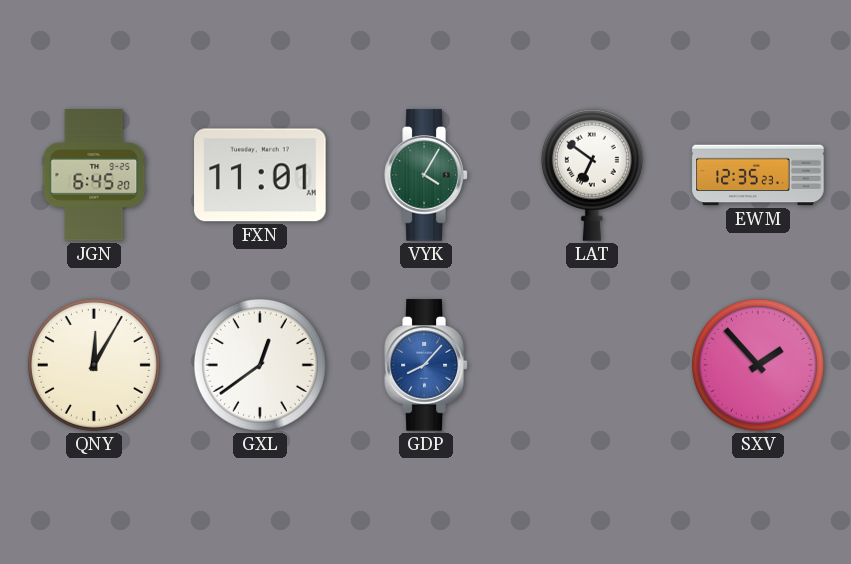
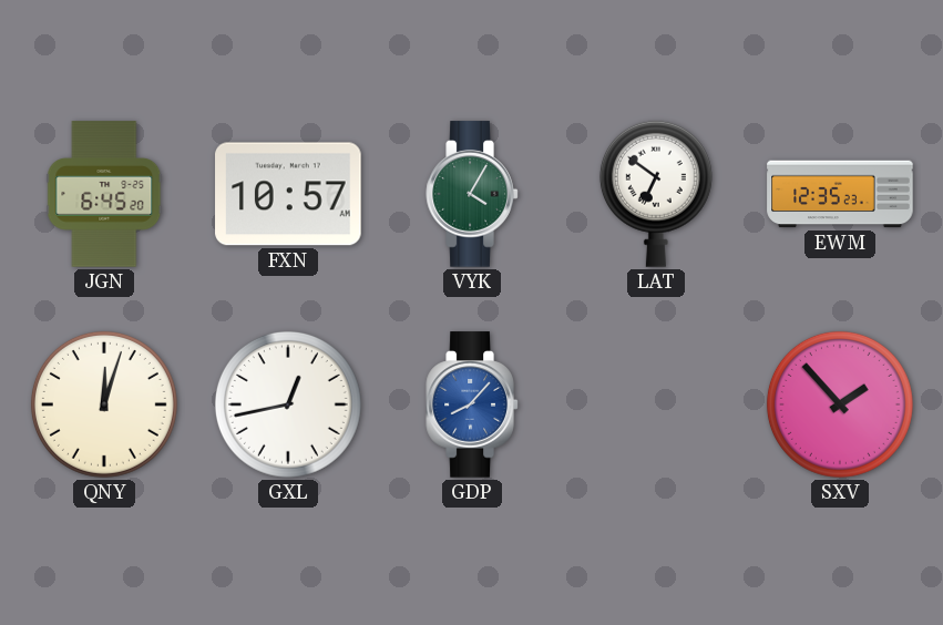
FXN: 11:01 -> 10:57
QNY: 12:05 -> 12:03
GXL: 12:39 -> 12:43
